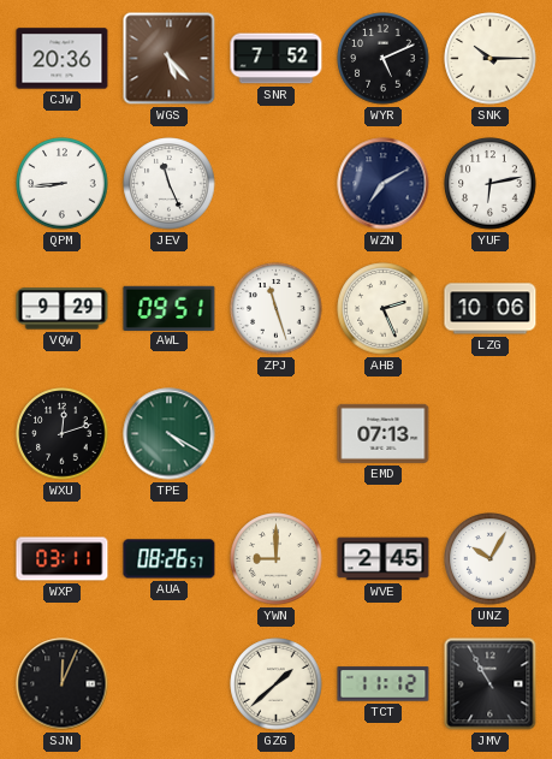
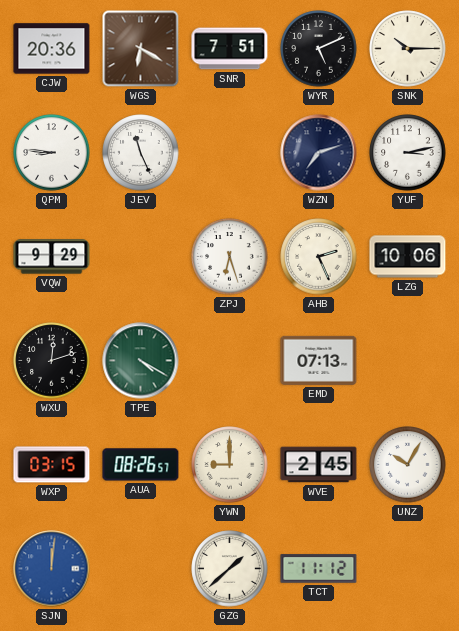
WGS: 5:23 -> 6:20
SNR: 7:52 -> 7:51
QPM: 8:44 -> 8:46
WZN: 7:10 -> 7:12
YUF: 6:13 -> 3:13
AWL: 09:51 -> none
ZPJ: 11:27 -> 6:27
WXP: 03:11 -> 03:15
SJN: 12:04 -> 12:01
SJN dial: black -> blue
JMV: 10:55 -> none
